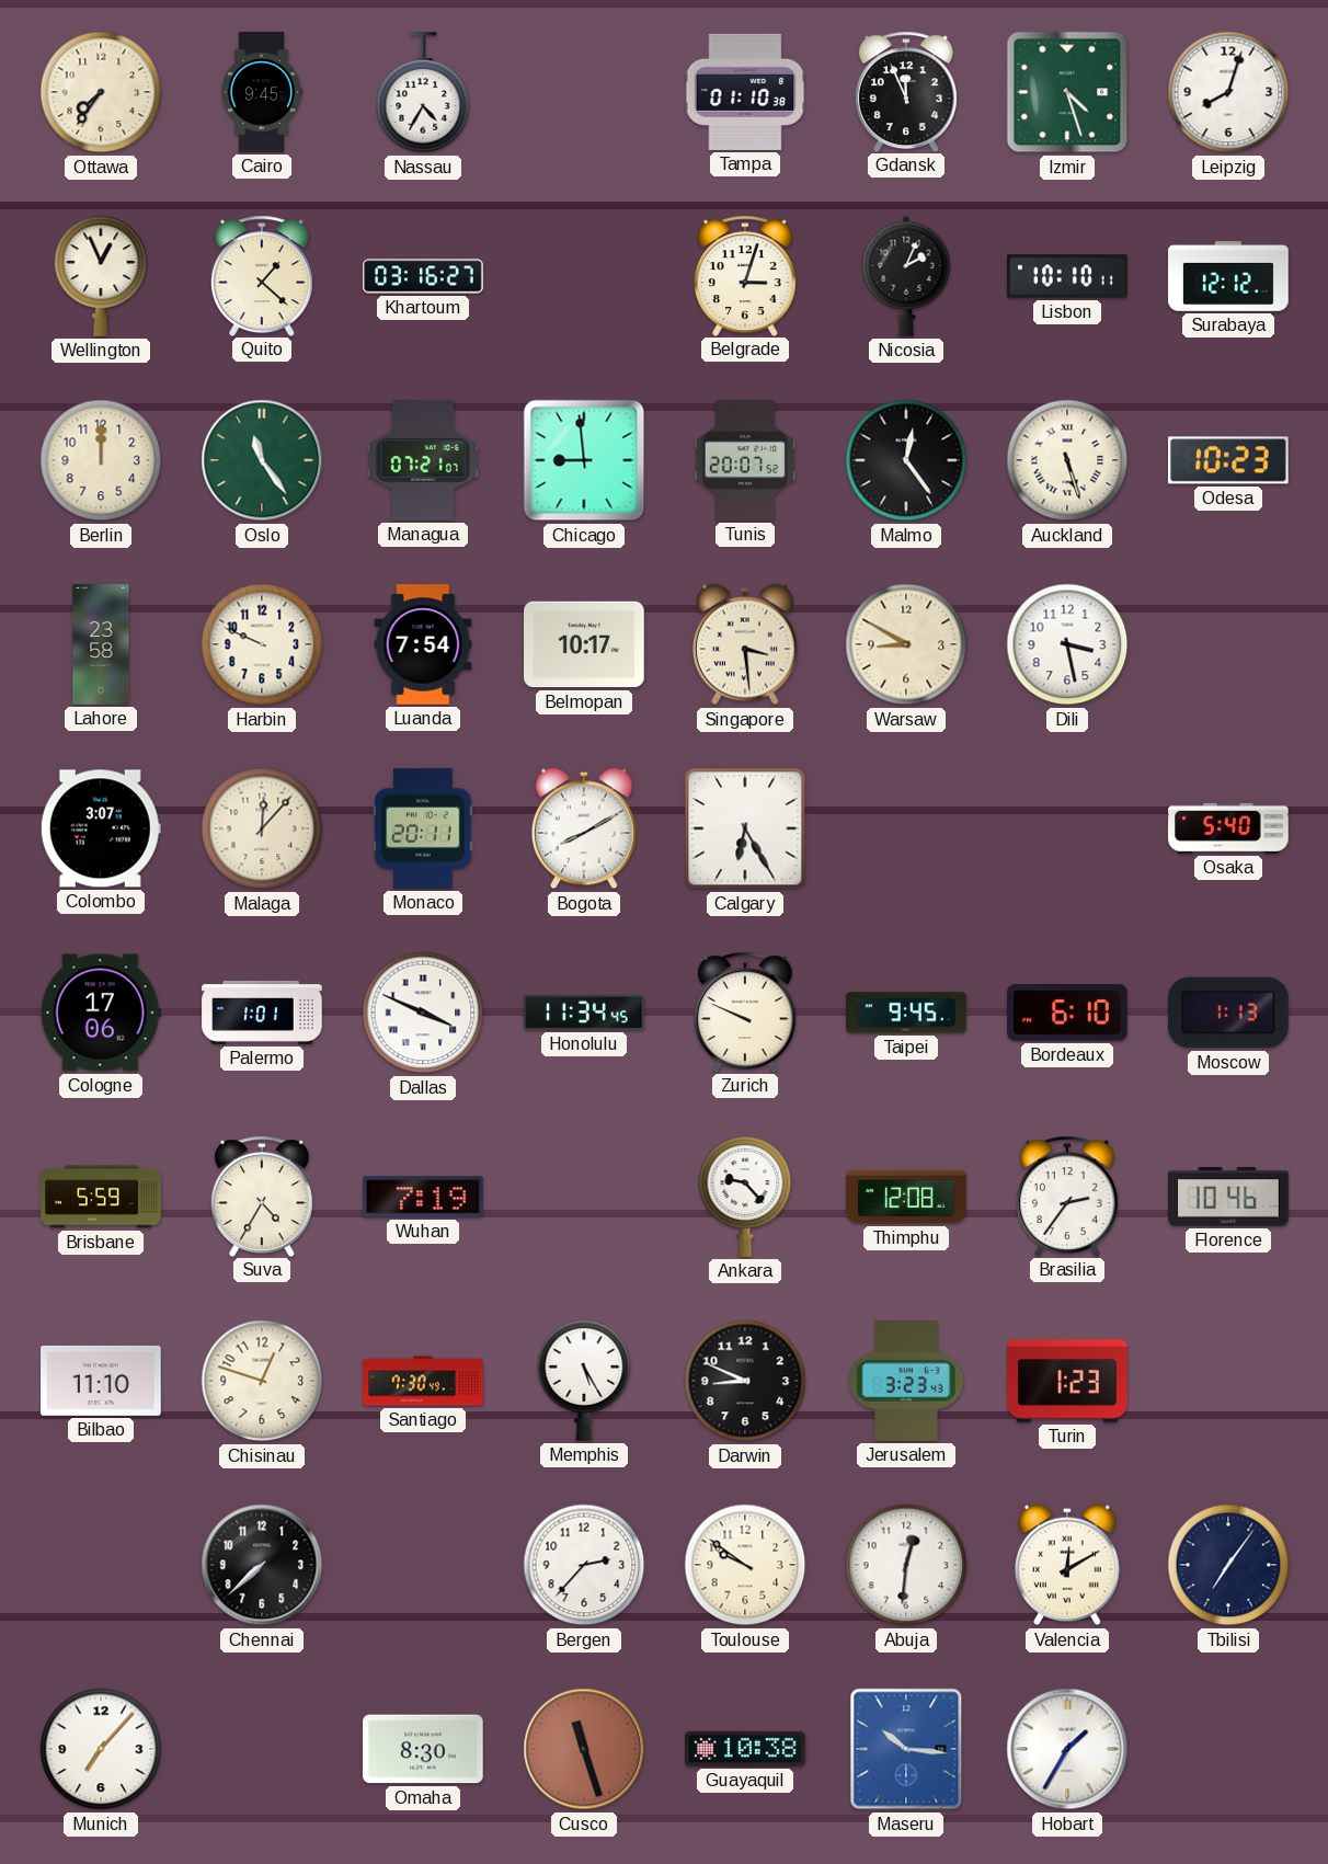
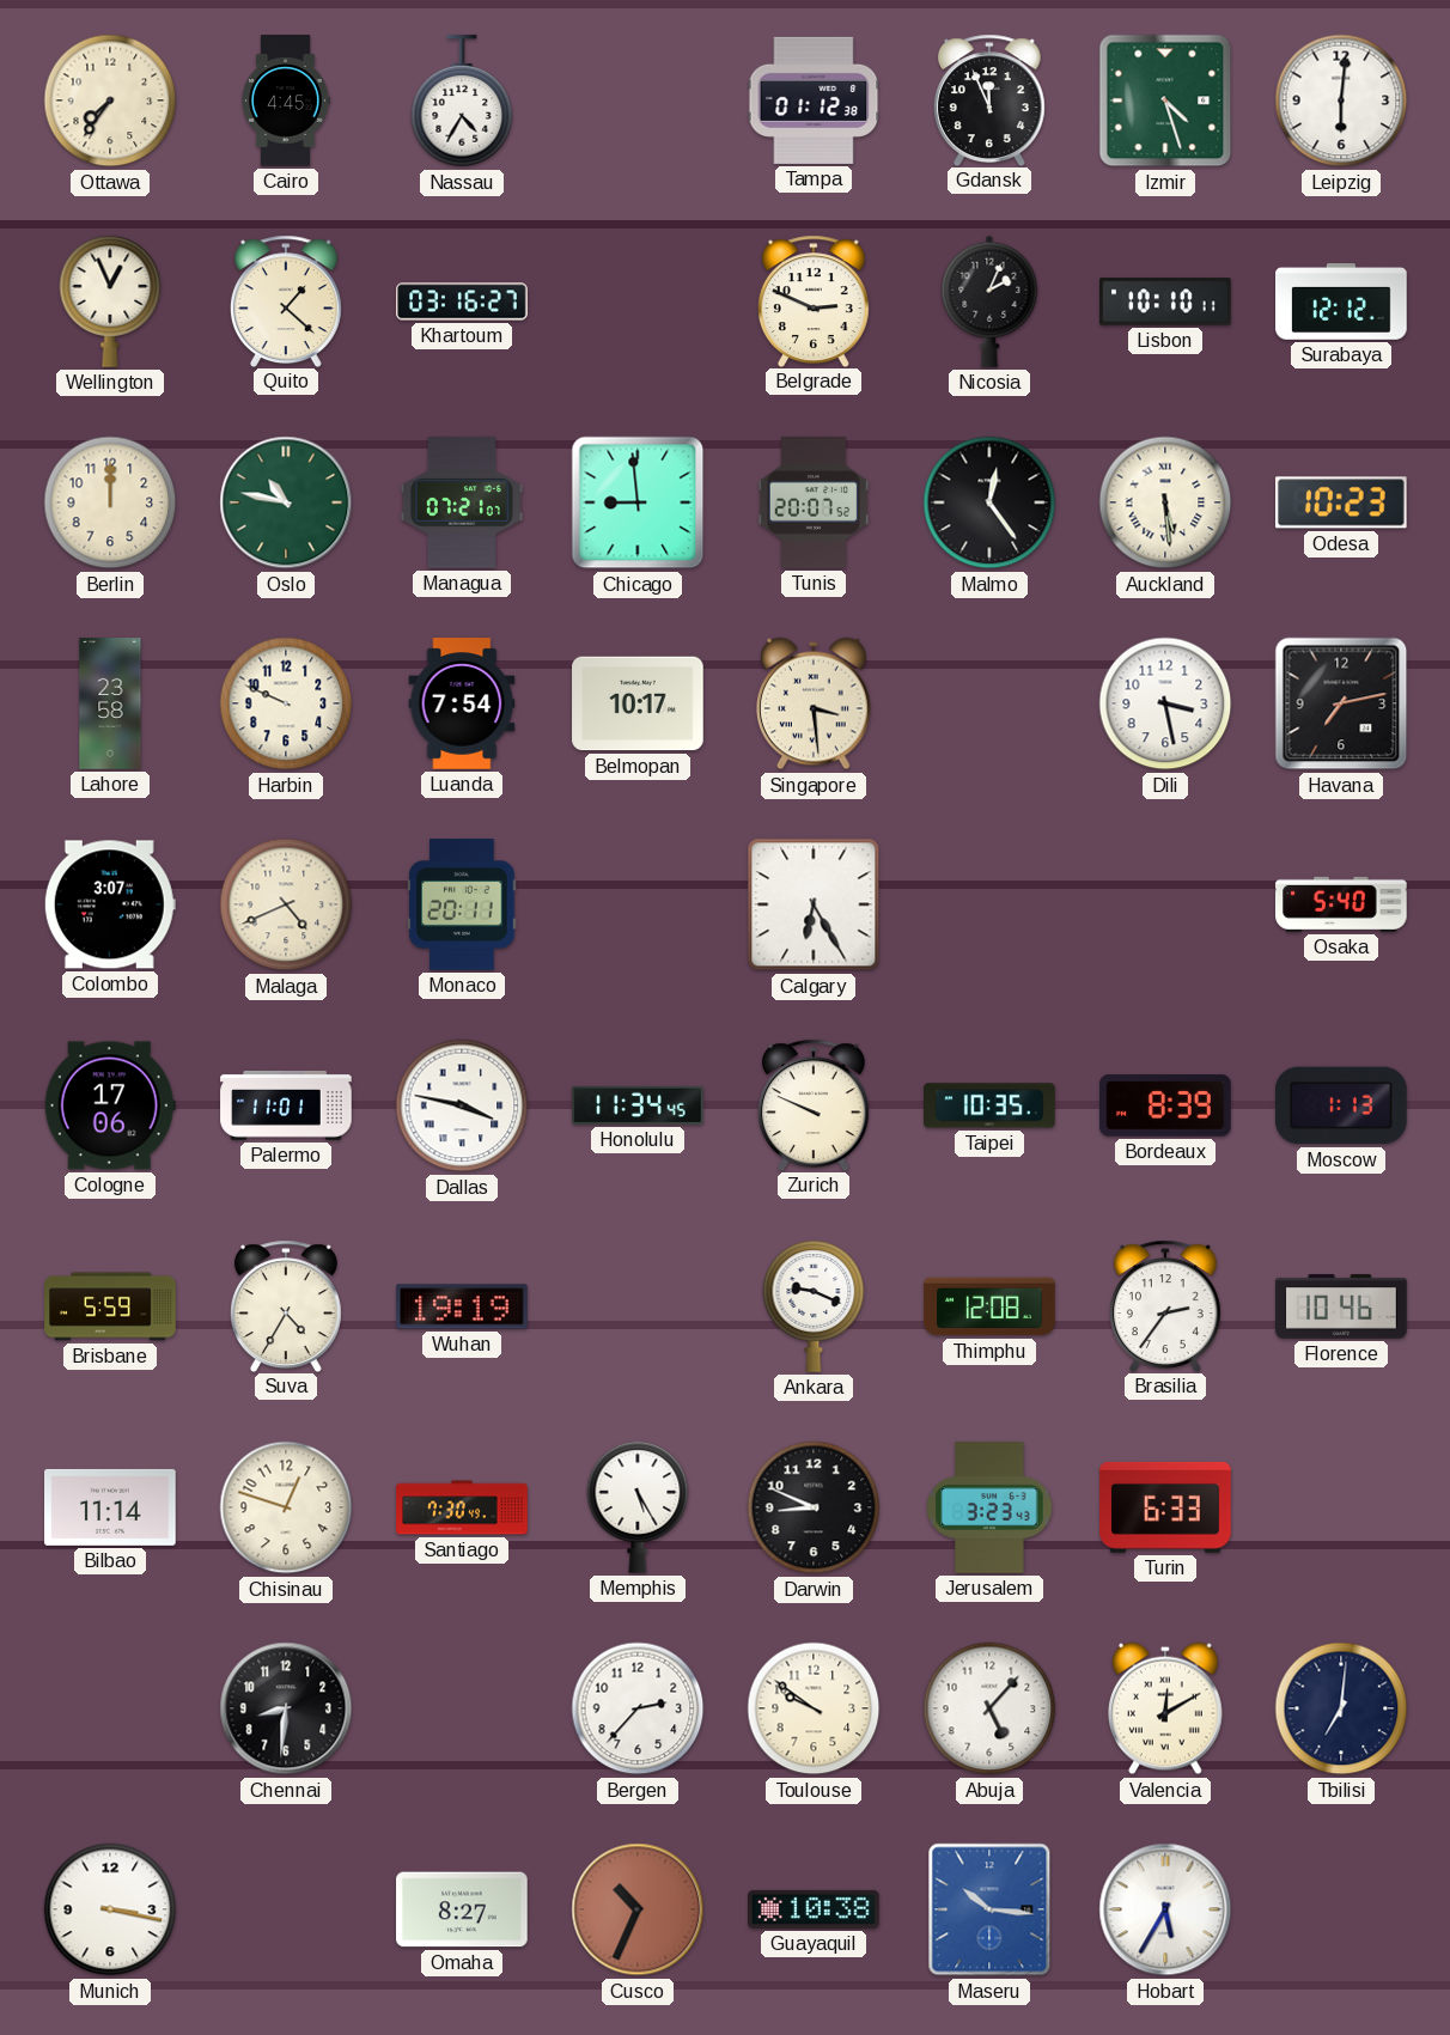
Cairo: 9:45 -> 4:45
Tampa: 01:10 -> 01:12
Leipzig: 8:03 -> 6:01
Belgrade: 3:03 -> 2:49
Oslo: 11:24 -> 10:47
Auckland: 5:27 -> 5:29
Warsaw: 8:50 -> none
Havana: none -> 7:13
Malaga: 12:07 -> 4:41
Bogota: 8:10 -> none
Palermo: 1:01 -> 11:01
Dallas: 3:49 -> 3:47
Taipei: 9:45 -> 10:35
Bordeaux: 6:10 -> 8:39
Wuhan: 7:19 -> 19:19
Ankara: 9:23 -> 9:19
Bilbao: 11:10 -> 11:14
Turin: 1:23 -> 6:33
Chennai: 7:38 -> 8:31
Abuja: 12:31 -> 5:07
Tbilisi: 7:06 -> 7:01
Munich: 7:07 -> 3:17
Omaha: 8:30 -> 8:27
Cusco: 11:27 -> 10:34
Hobart: 1:35 -> 5:35
